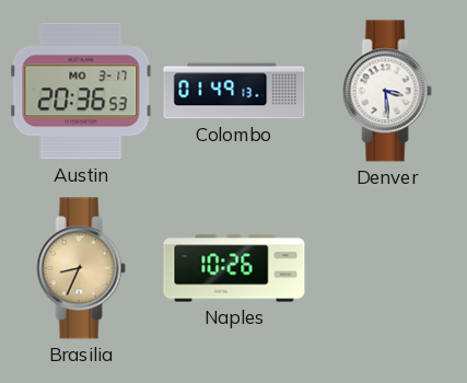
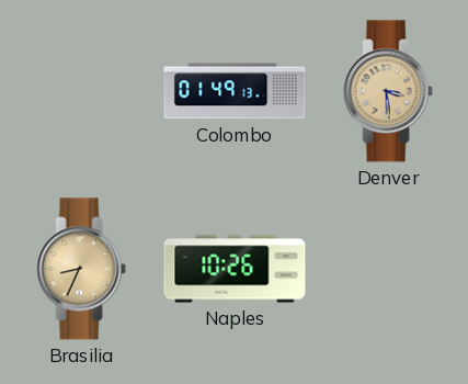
Austin: 20:36 -> none
Denver dial: white -> champagne
